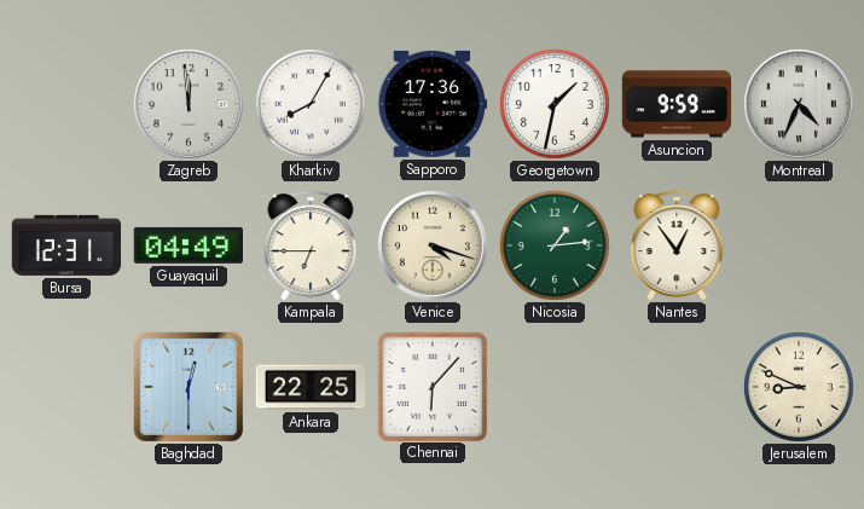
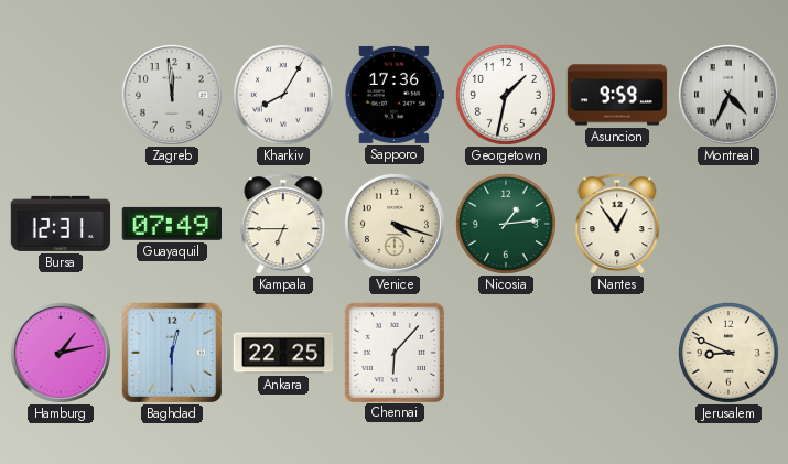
Guayaquil: 04:49 -> 07:49
Hamburg: none -> 1:13
